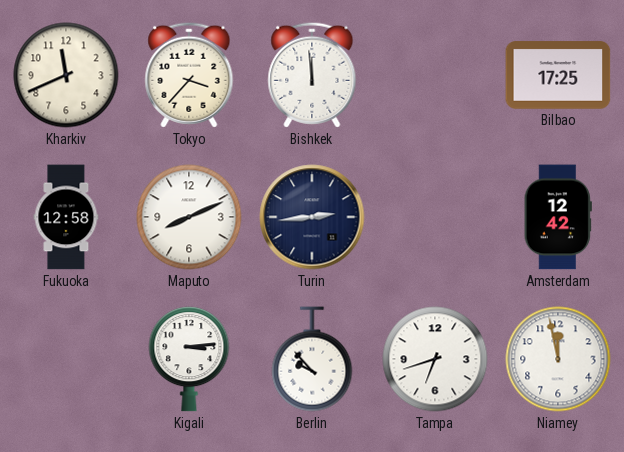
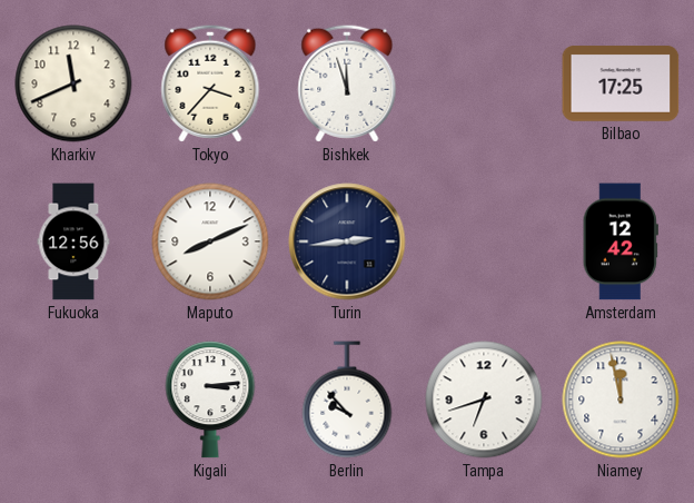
Bishkek: 11:59 -> 11:57
Fukuoka: 12:58 -> 12:56
